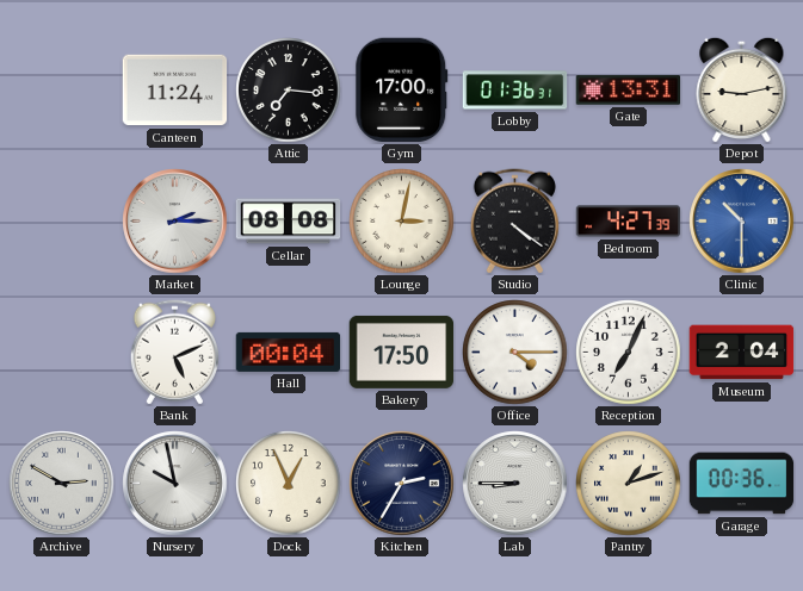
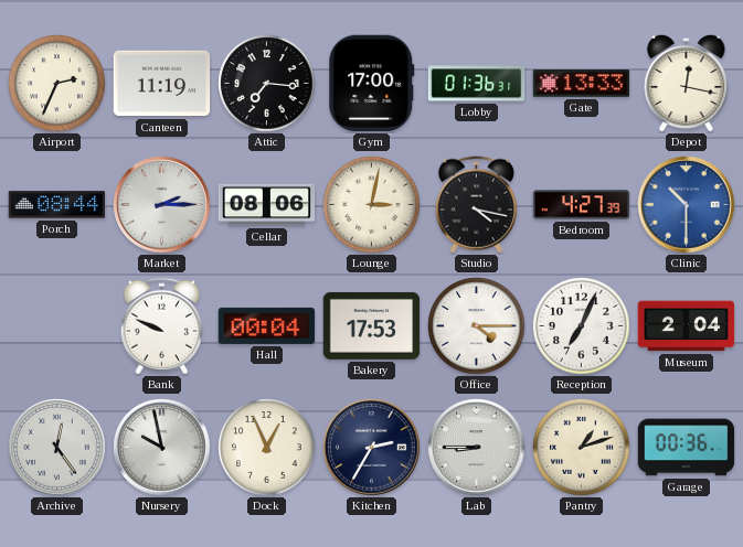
Airport: none -> 2:34
Canteen: 11:24 -> 11:19
Gate: 13:31 -> 13:33
Depot: 9:13 -> 12:17
Porch: none -> 08:44
Cellar: 08:08 -> 08:06
Studio: 4:21 -> 4:17
Bank: 5:11 -> 9:49
Bakery: 17:50 -> 17:53
Archive: 2:50 -> 12:24
